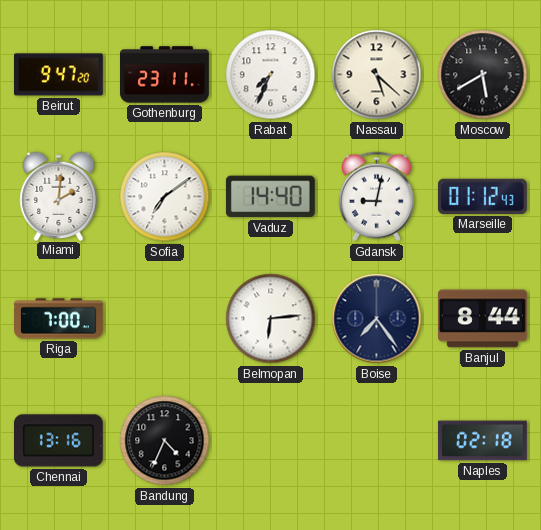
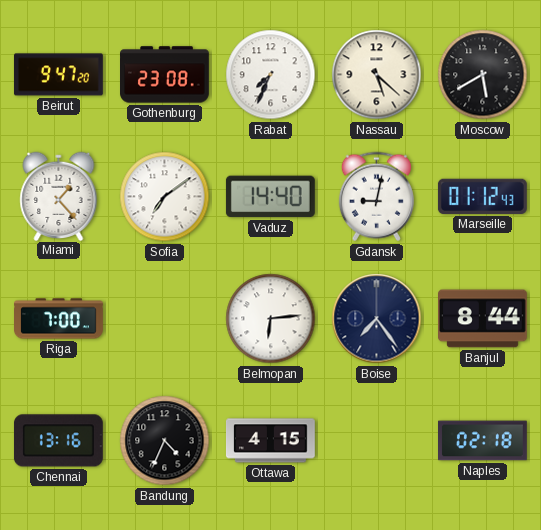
Gothenburg: 23:11 -> 23:08
Miami: 2:01 -> 1:23
Ottawa: none -> 4:15
